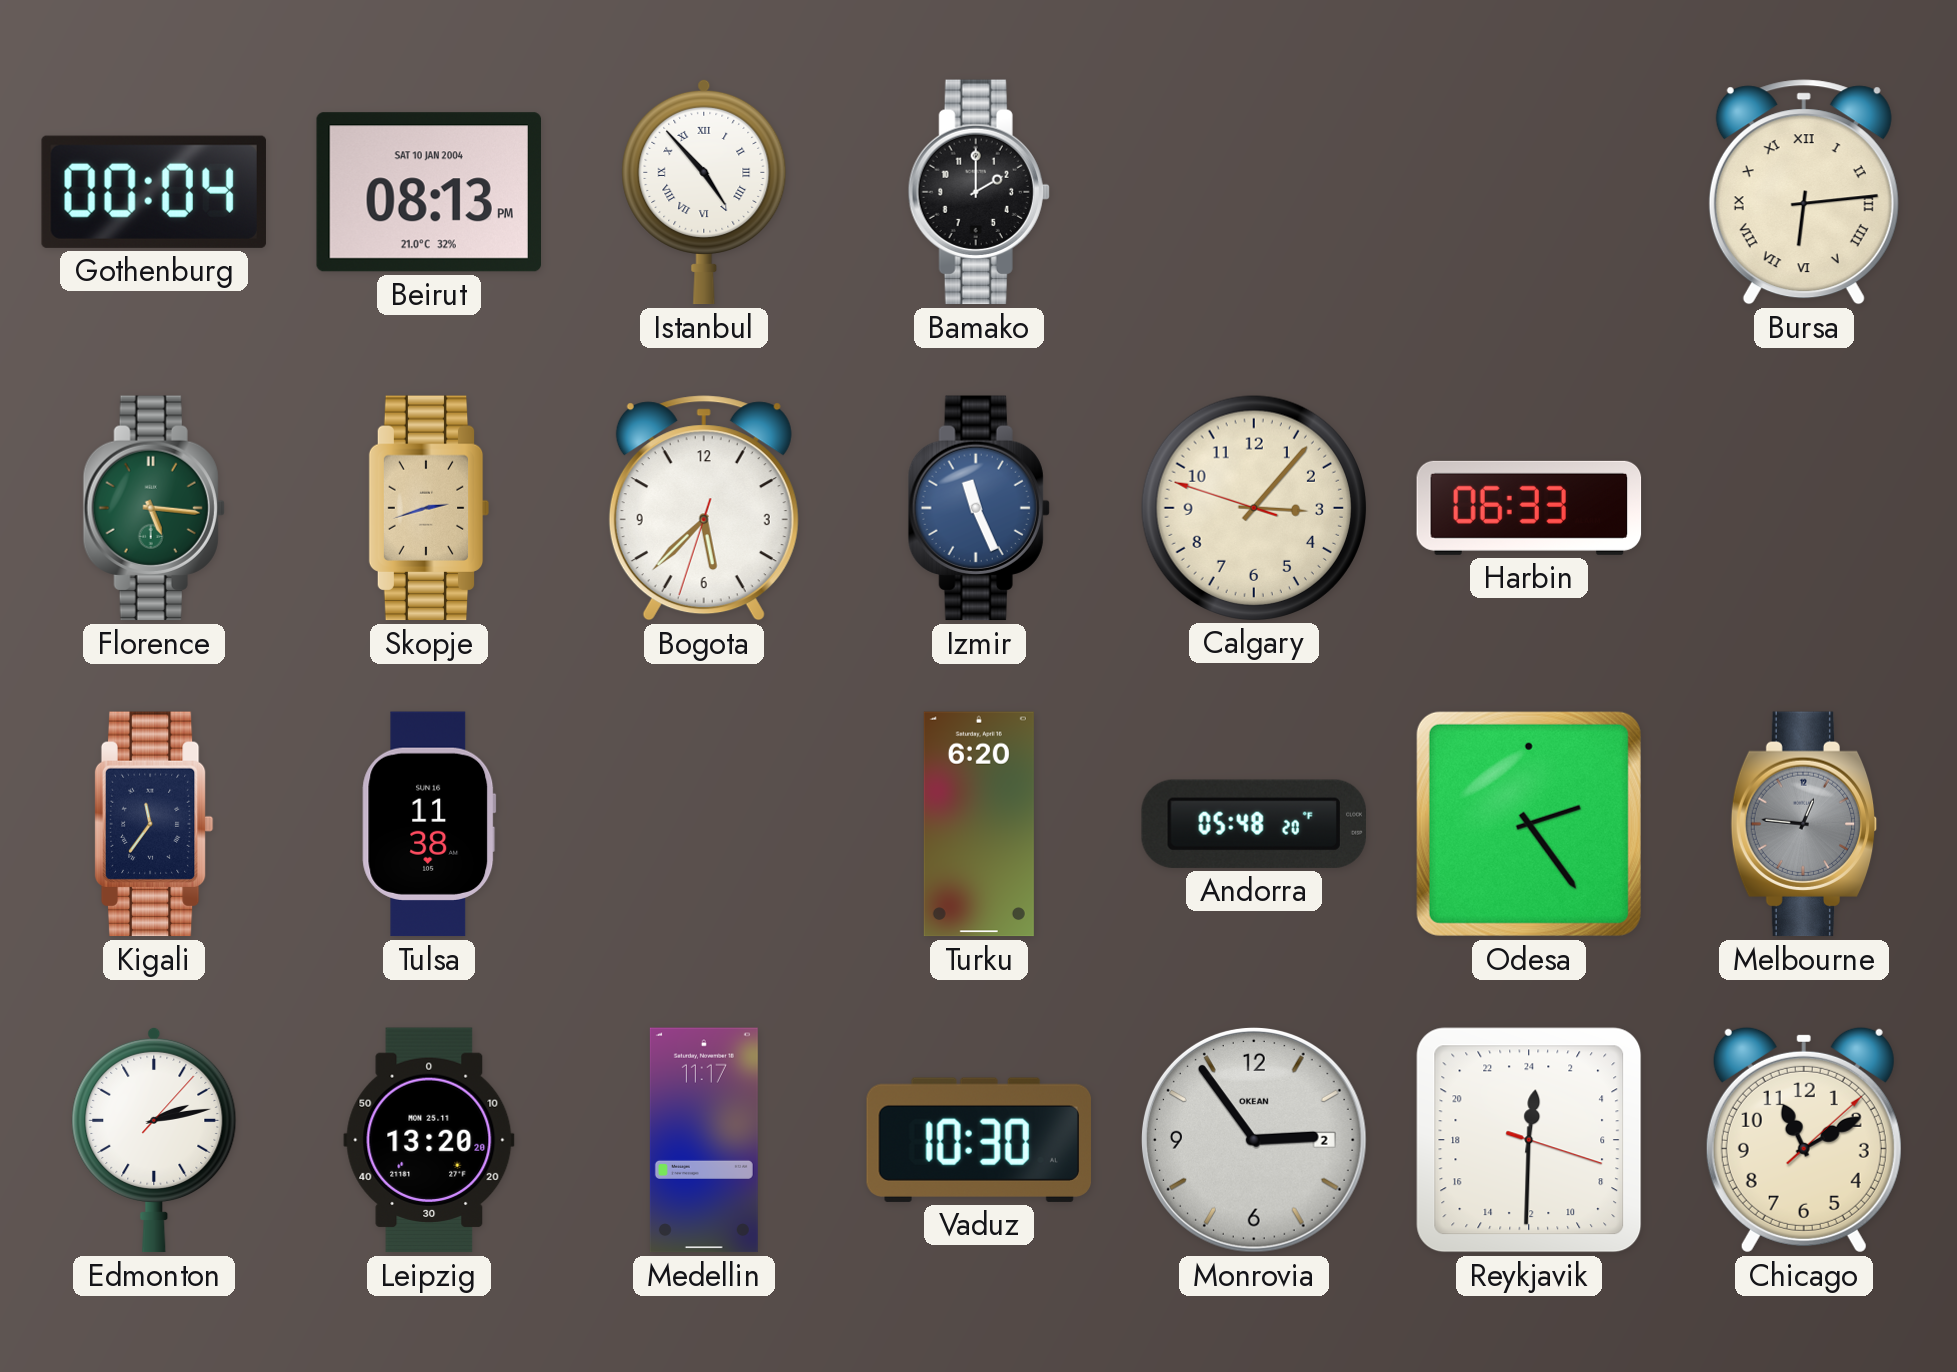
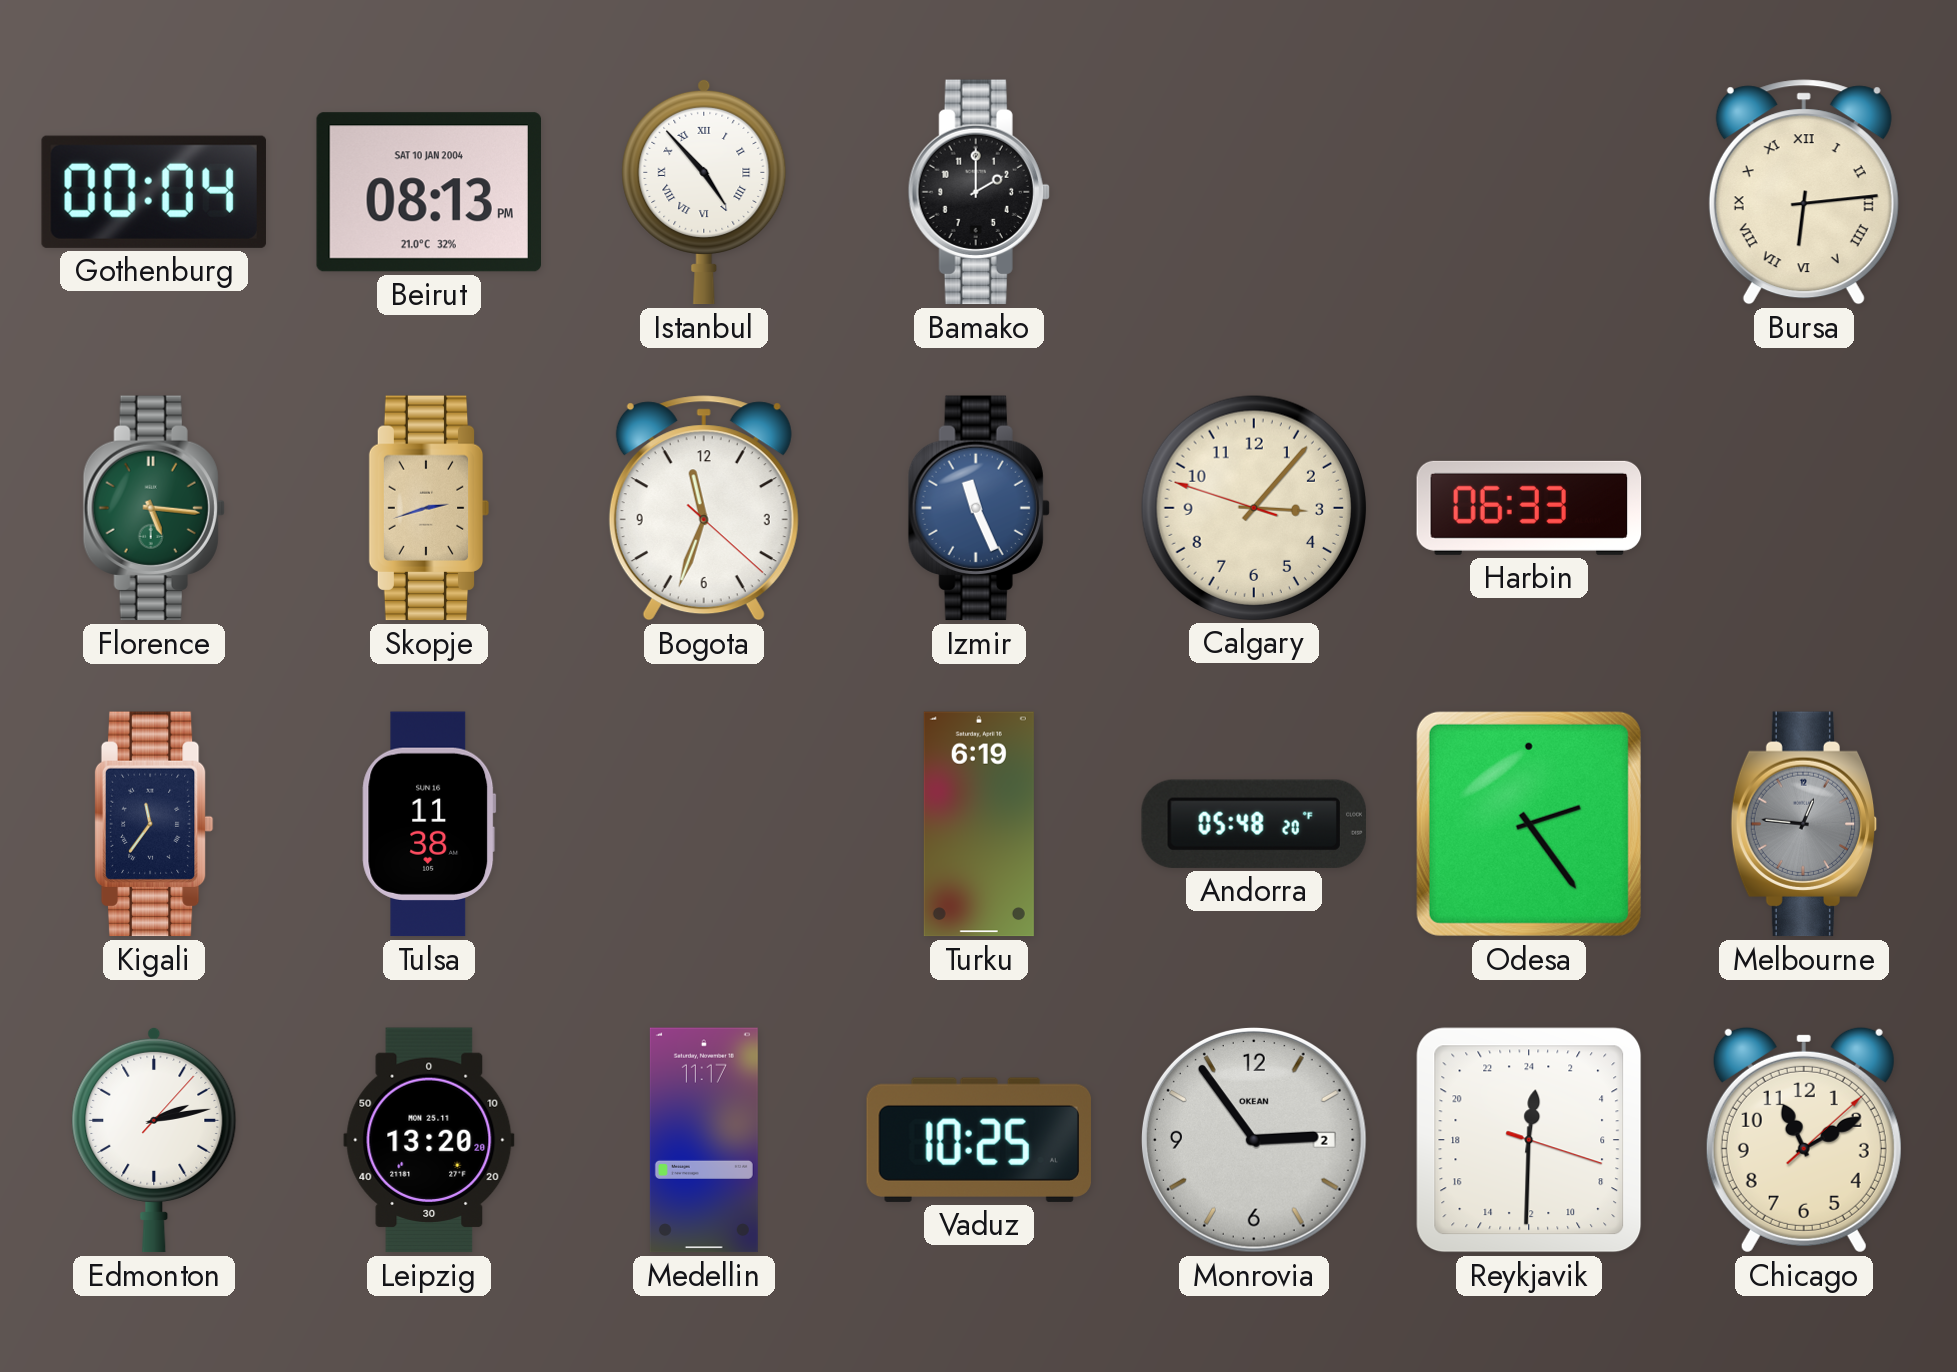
Bogota: 5:37 -> 11:33
Turku: 6:20 -> 6:19
Vaduz: 10:30 -> 10:25
